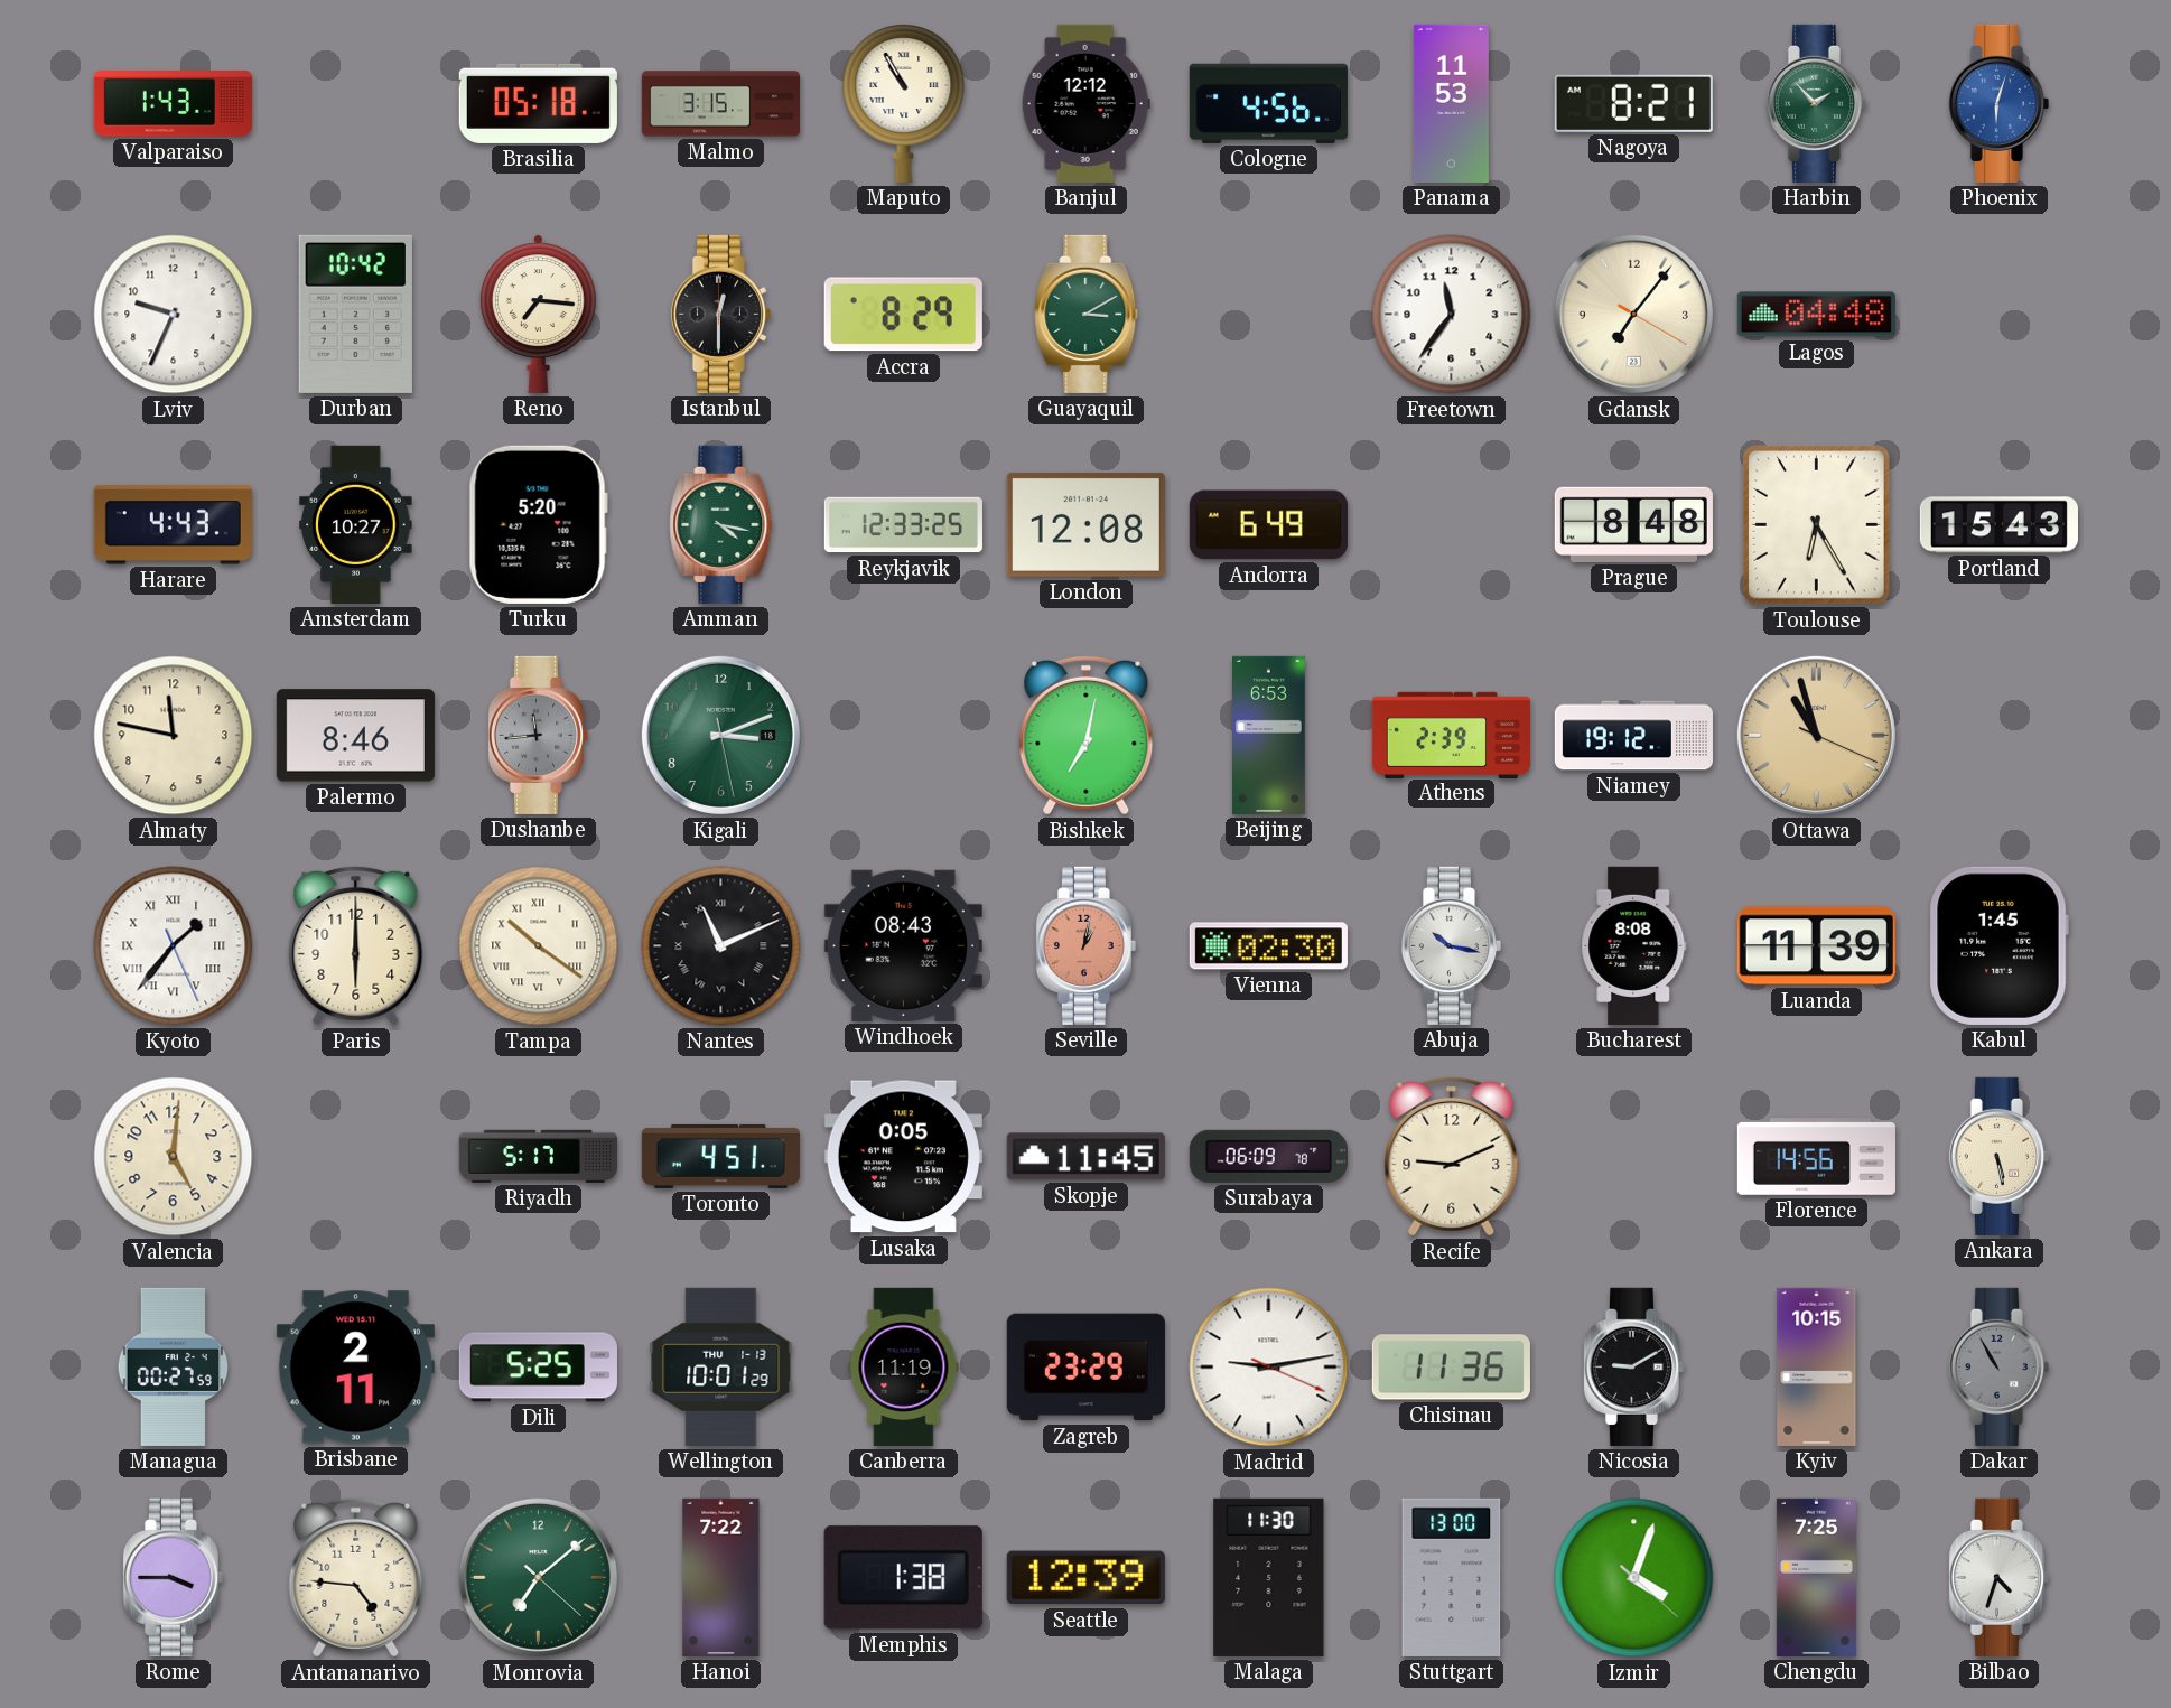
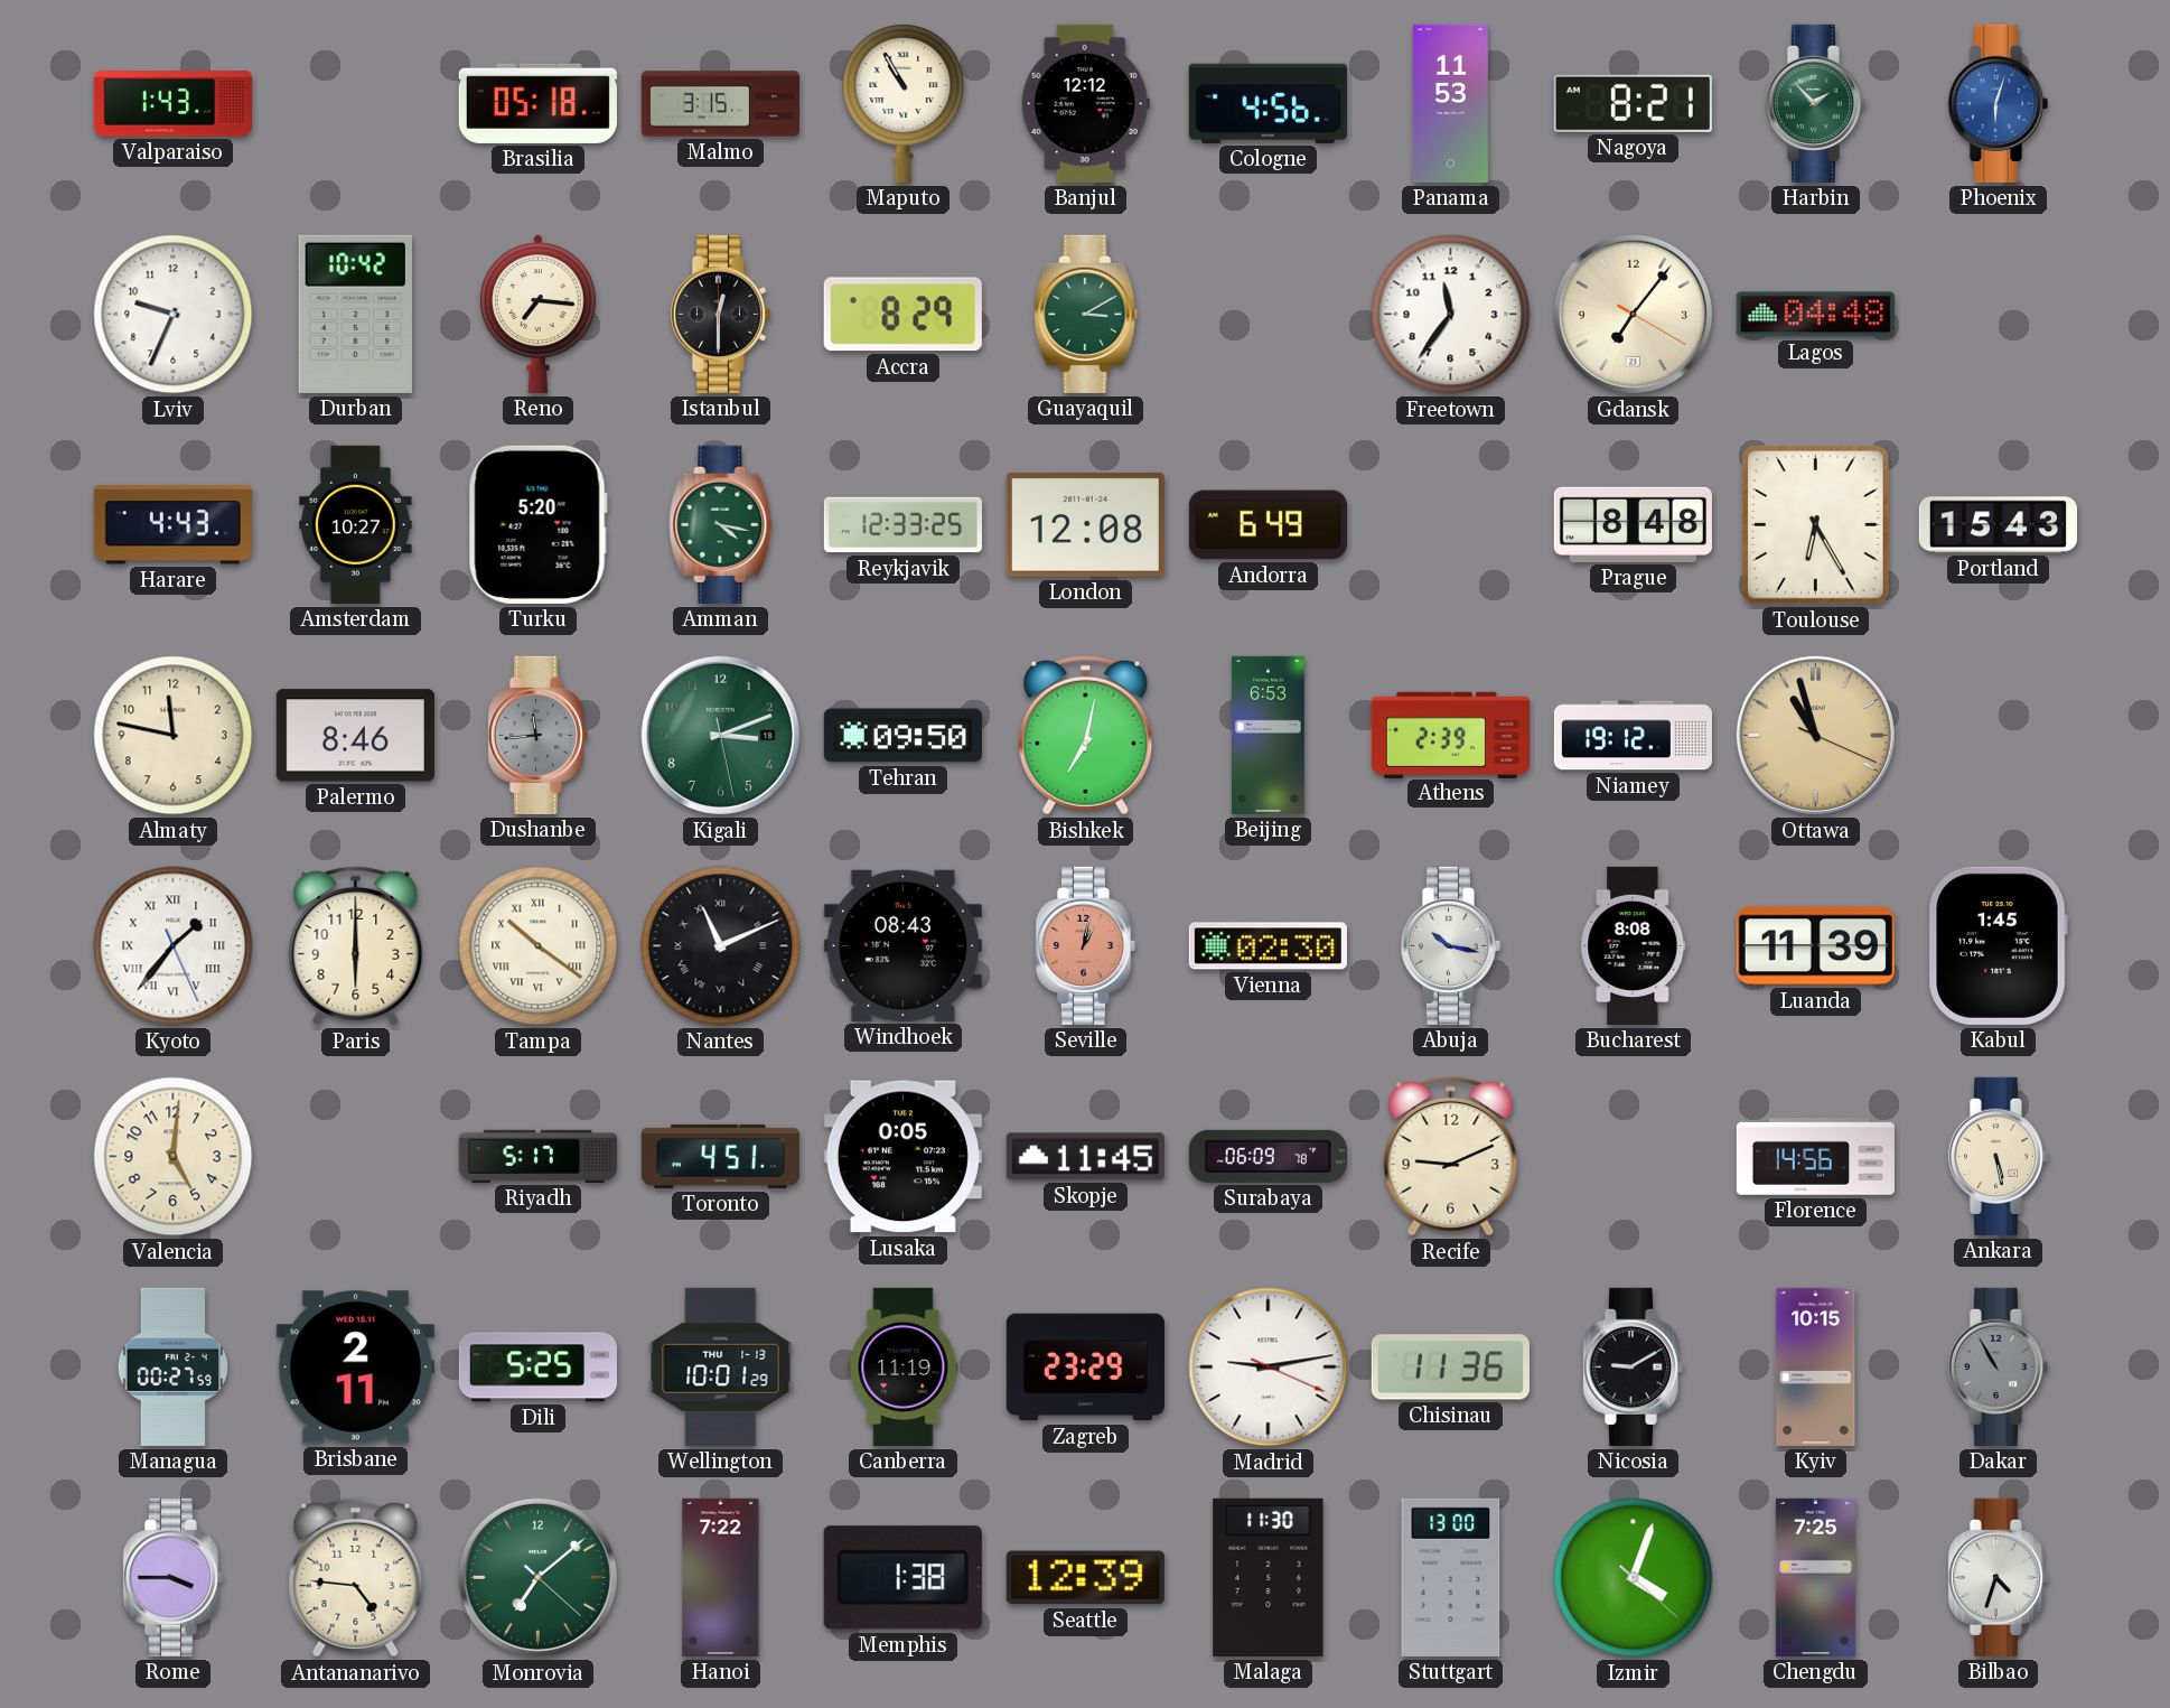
Tehran: none -> 09:50
